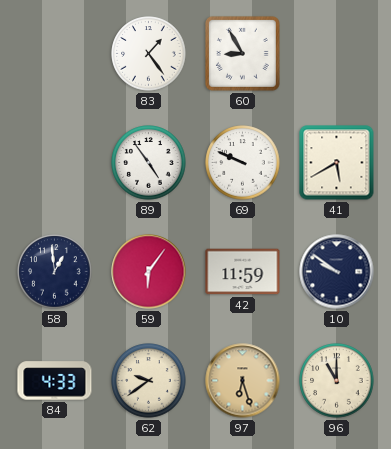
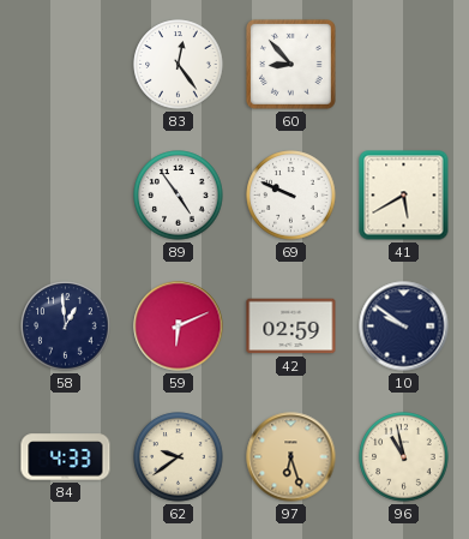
83: 1:24 -> 12:24
60: 8:55 -> 8:53
59: 6:06 -> 6:11
42: 11:59 -> 02:59
96: 11:00 -> 10:58
